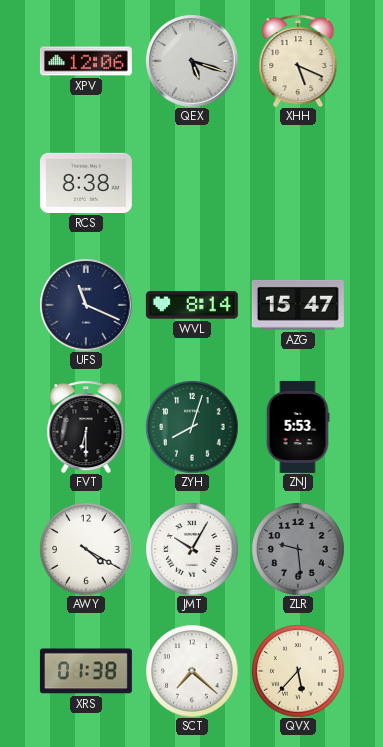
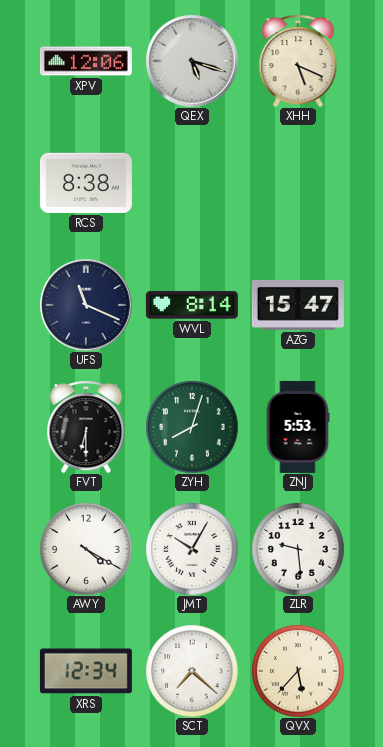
ZLR dial: grey -> white
XRS: 01:38 -> 12:34
